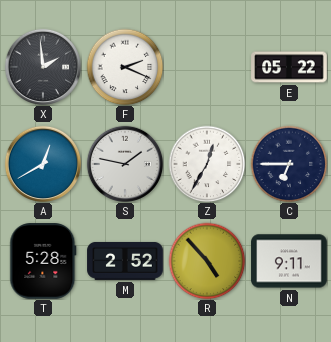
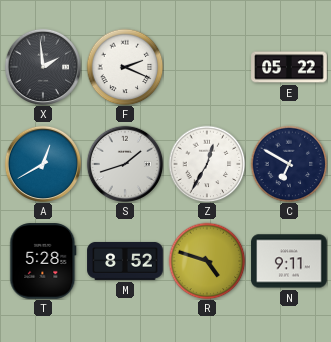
S: 1:47 -> 1:42
C: 6:45 -> 6:50
M: 2:52 -> 8:52
R: 4:53 -> 4:48
